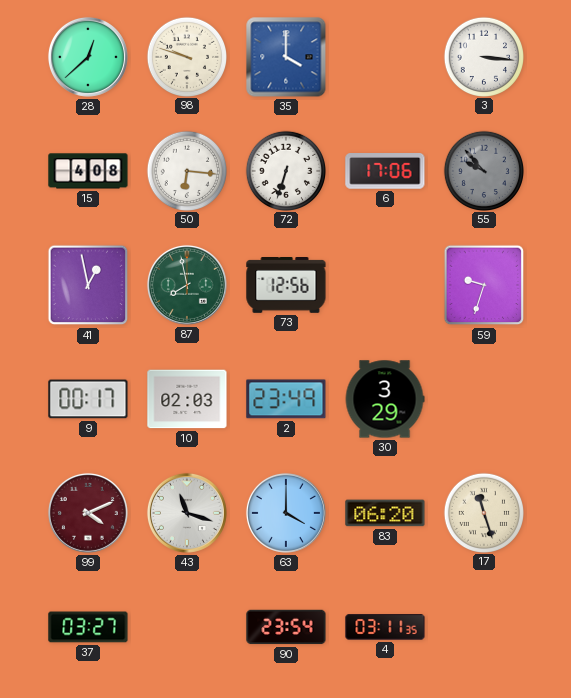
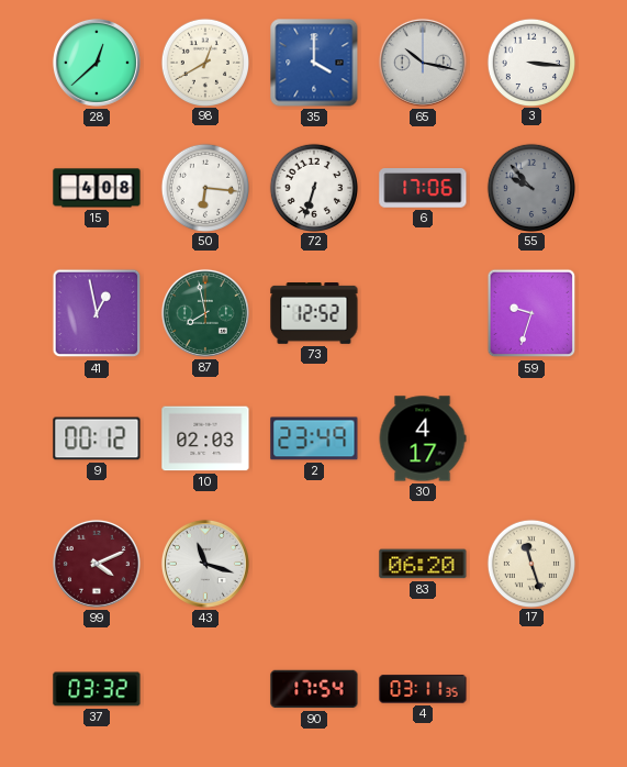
98: 9:48 -> 12:40
65: none -> 10:17
73: 12:56 -> 12:52
9: 00:17 -> 00:12
30: 3:29 -> 4:17
63: 4:00 -> none
37: 03:27 -> 03:32
90: 23:54 -> 17:54
